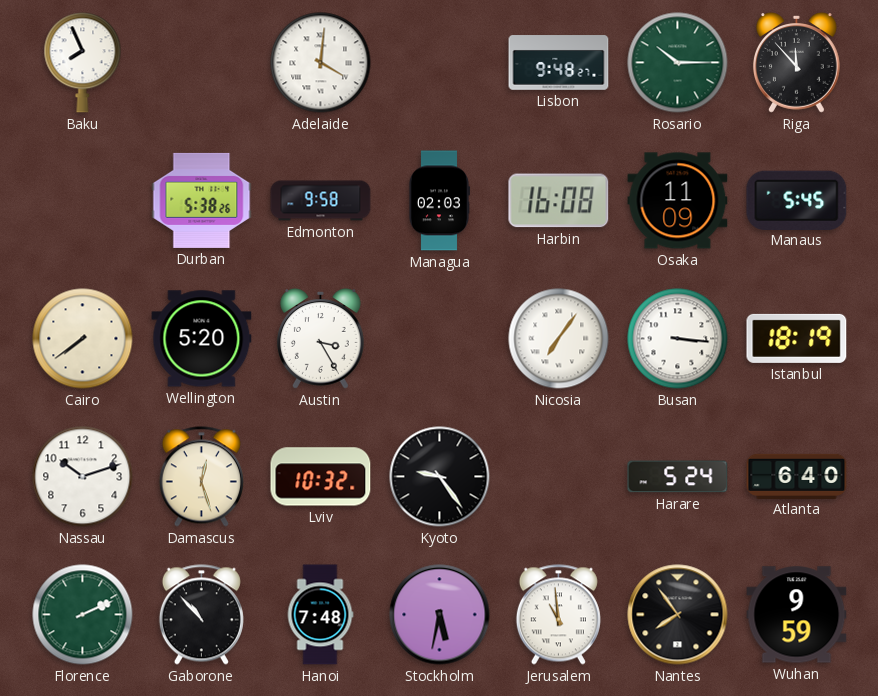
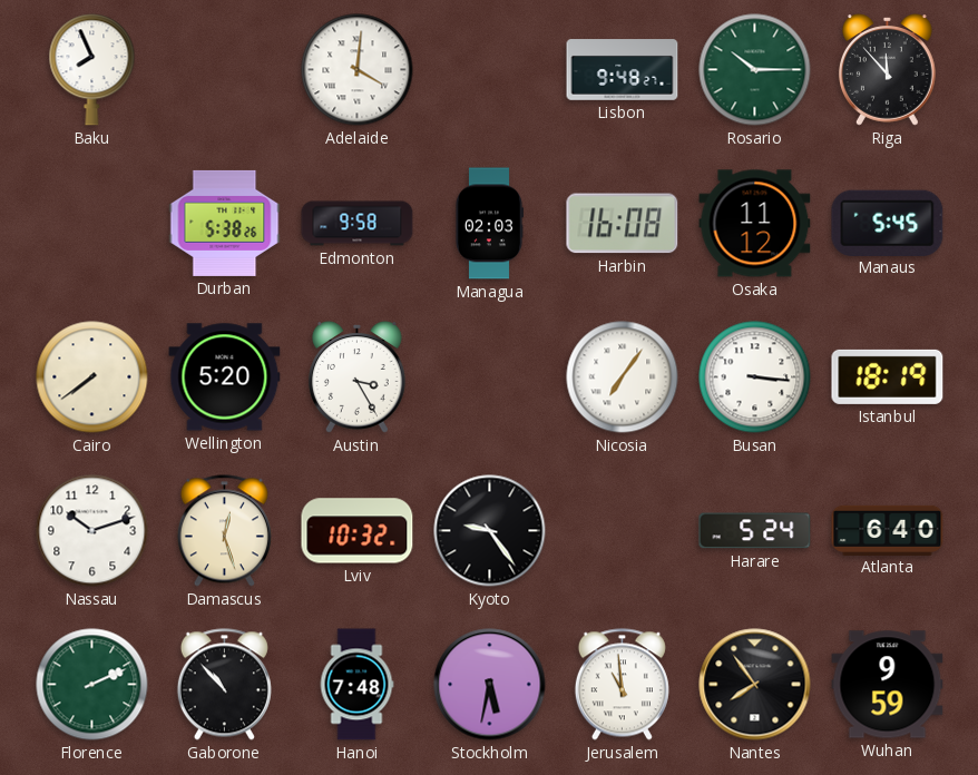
Osaka: 11:09 -> 11:12
